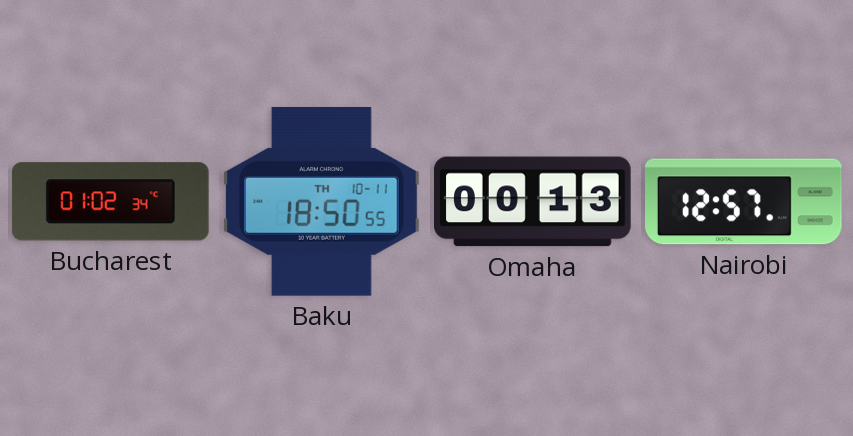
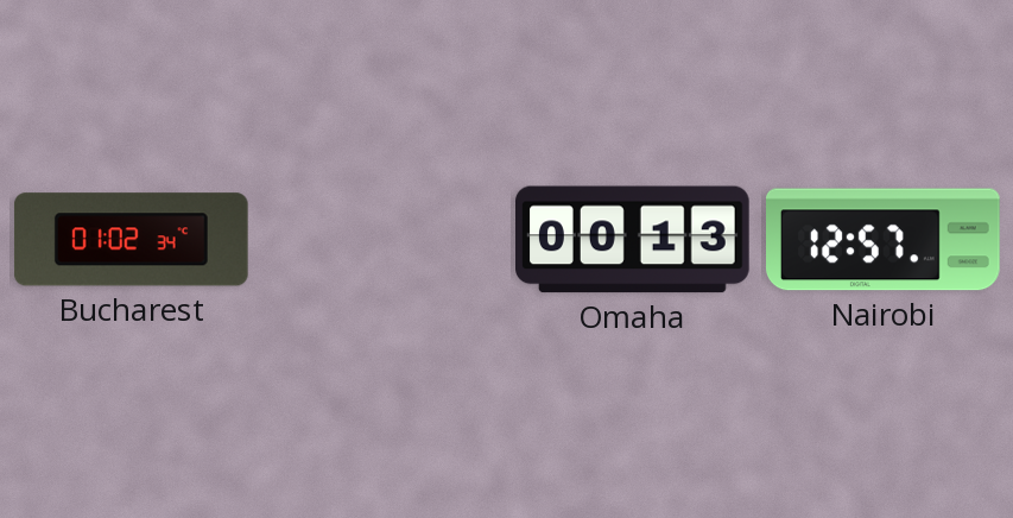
Baku: 18:50 -> none
